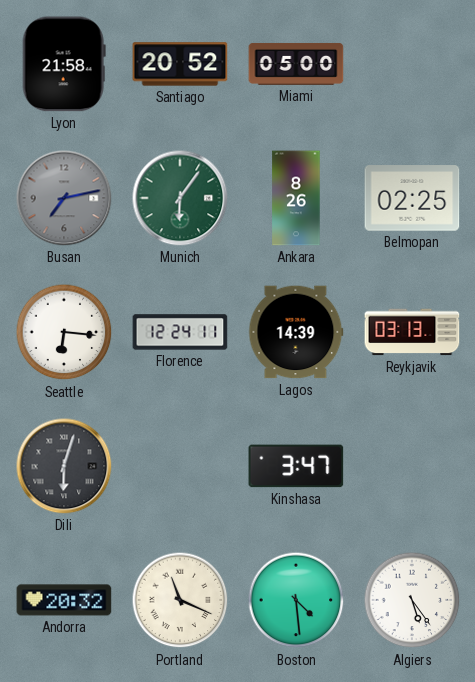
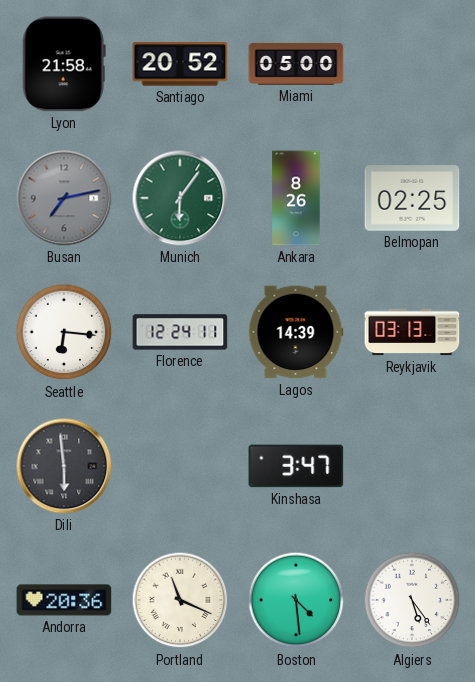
Dili: 6:03 -> 5:59
Andorra: 20:32 -> 20:36
